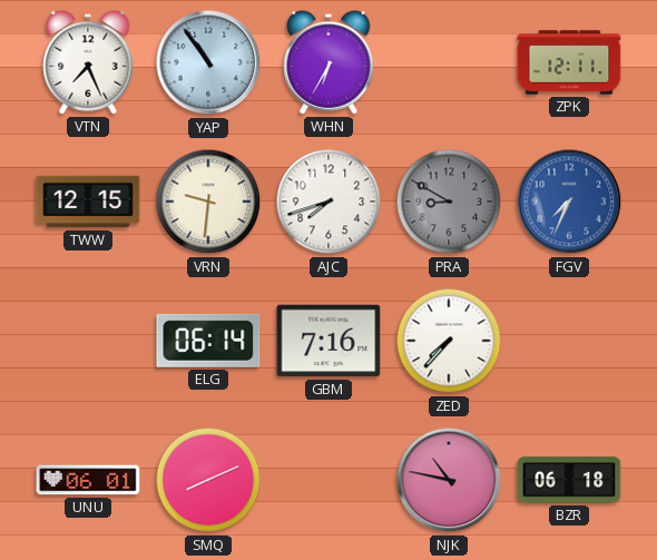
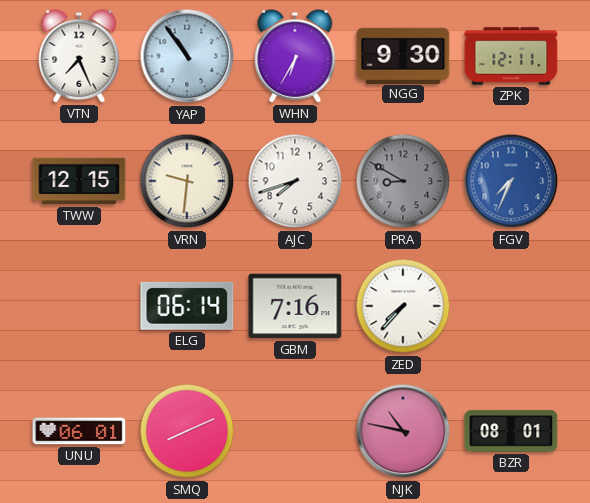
NGG: none -> 9:30
BZR: 06:18 -> 08:01
